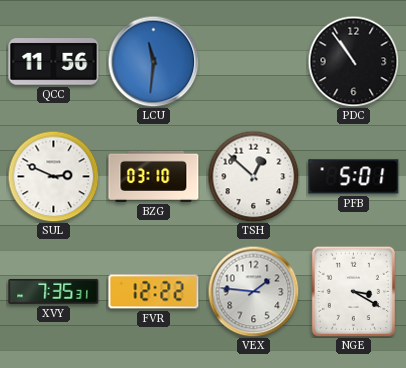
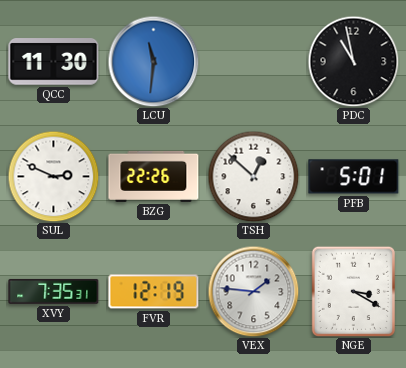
QCC: 11:56 -> 11:30
PDC: 10:54 -> 10:58
BZG: 03:10 -> 22:26
FVR: 12:22 -> 12:19
